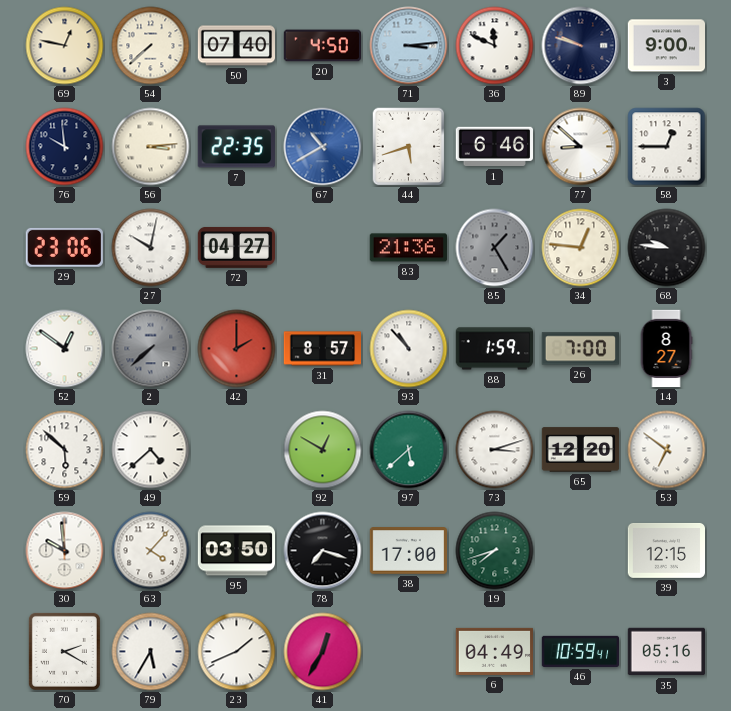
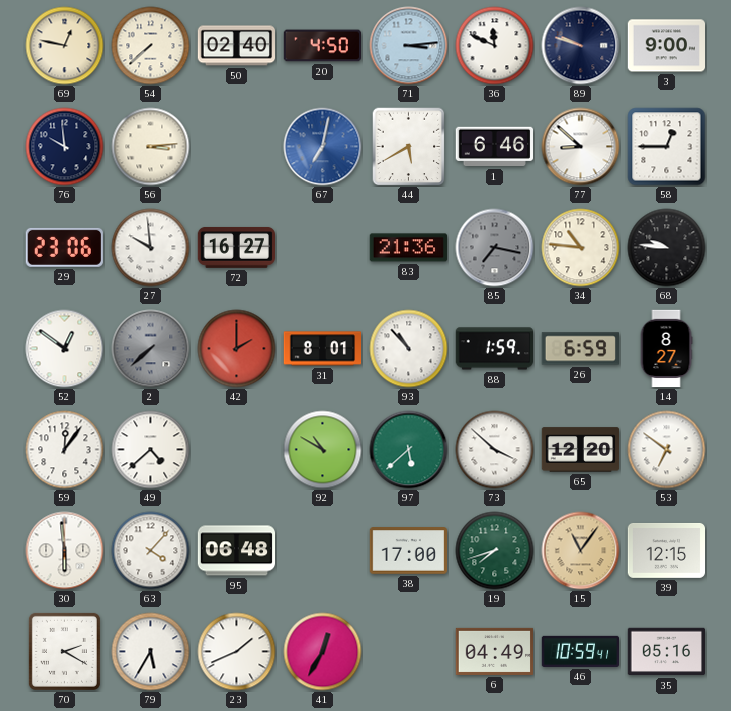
50: 07:40 -> 02:40
7: 22:35 -> none
67: 10:40 -> 7:02
44: 5:42 -> 5:40
27: 10:02 -> 9:59
72: 04:27 -> 16:27
85: 1:25 -> 7:17
34: 12:46 -> 10:46
31: 8:57 -> 8:01
26: 7:00 -> 6:59
59: 5:52 -> 12:06
92: 12:50 -> 10:50
73: 3:12 -> 3:52
30: 9:59 -> 5:59
95: 03:50 -> 06:48
78: 7:18 -> none
15: none -> 11:06
